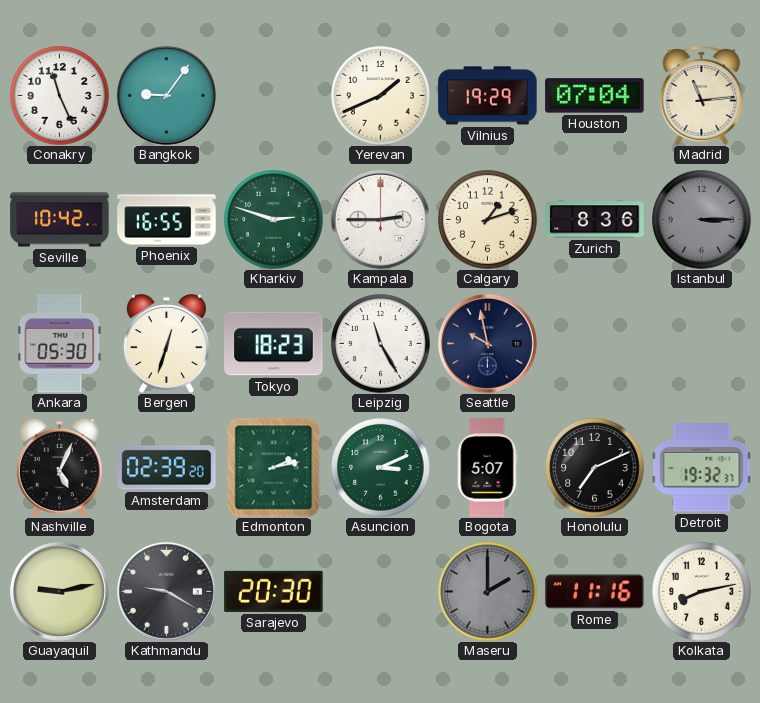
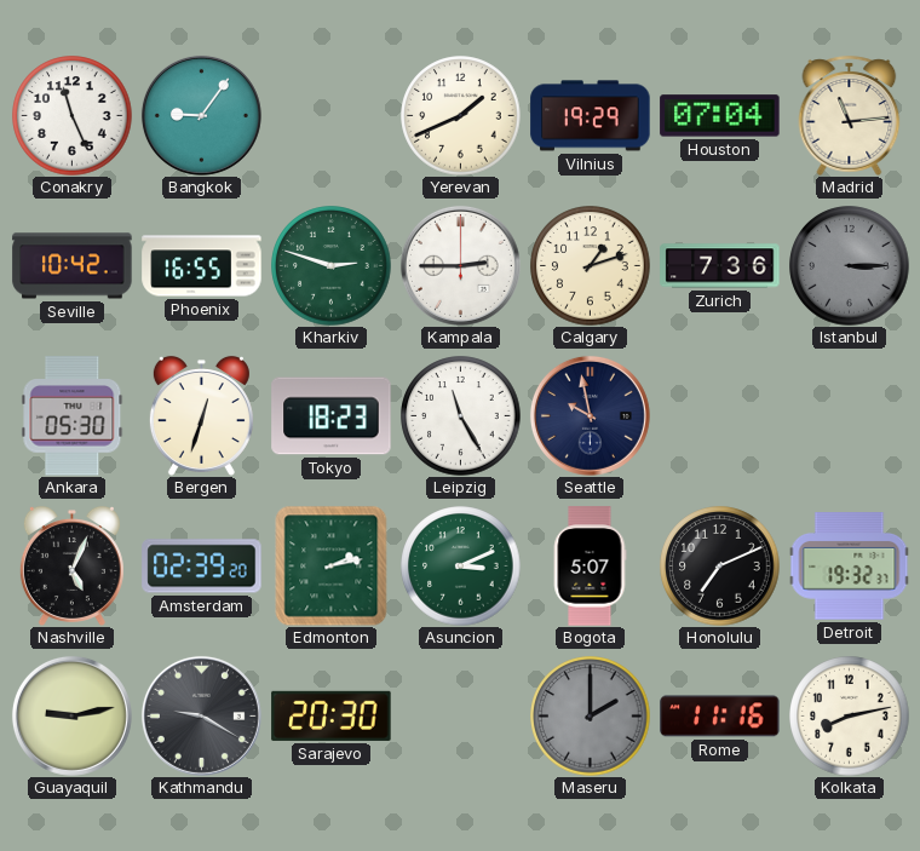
Zurich: 8:36 -> 7:36
